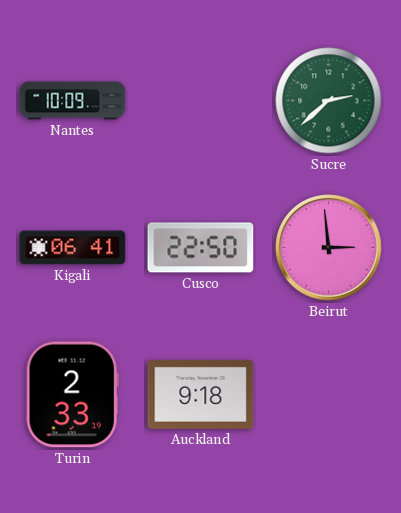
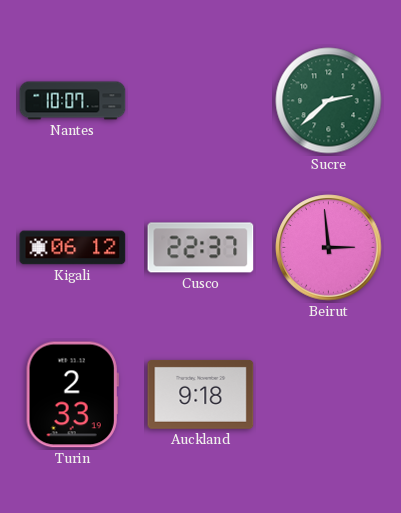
Nantes: 10:09 -> 10:07
Kigali: 06:41 -> 06:12
Cusco: 22:50 -> 22:37
